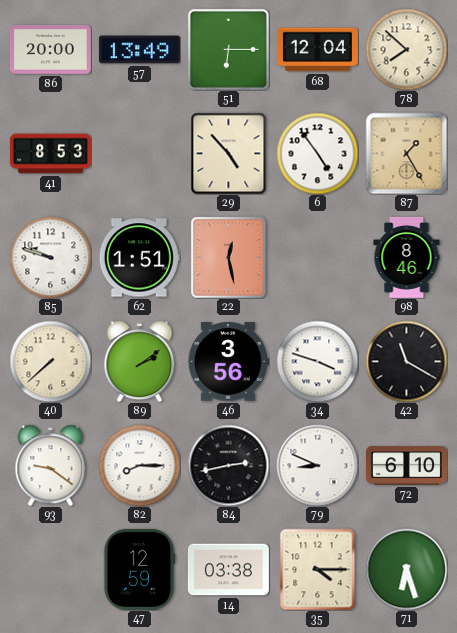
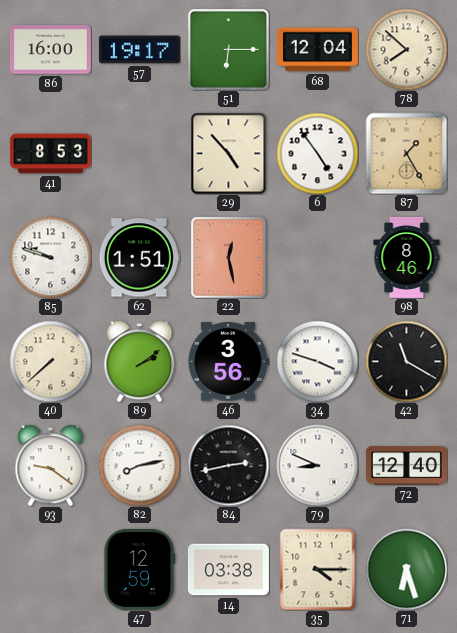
86: 20:00 -> 16:00
57: 13:49 -> 19:17
82: 8:15 -> 8:13
72: 6:10 -> 12:40
